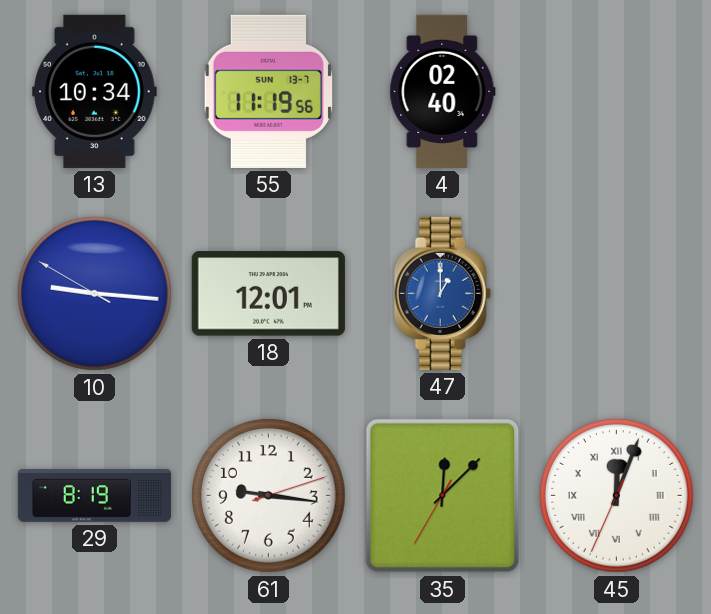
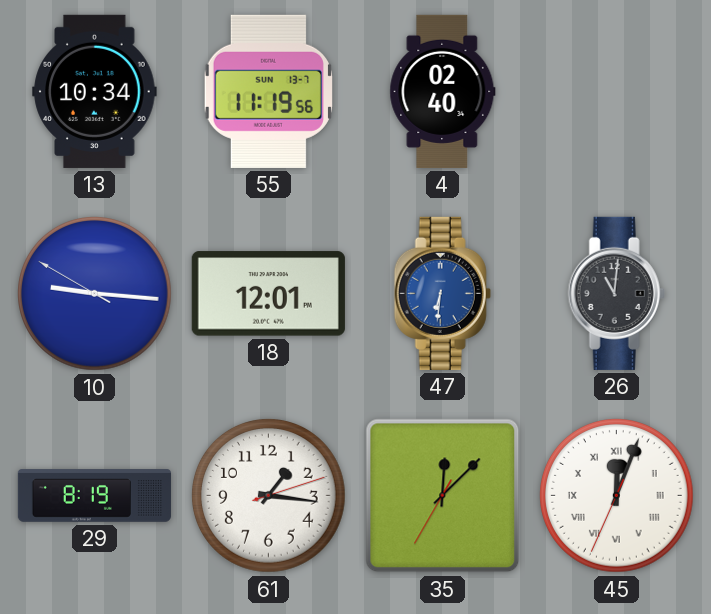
47: 1:00 -> 6:31
26: none -> 11:01
61: 9:16 -> 1:16
